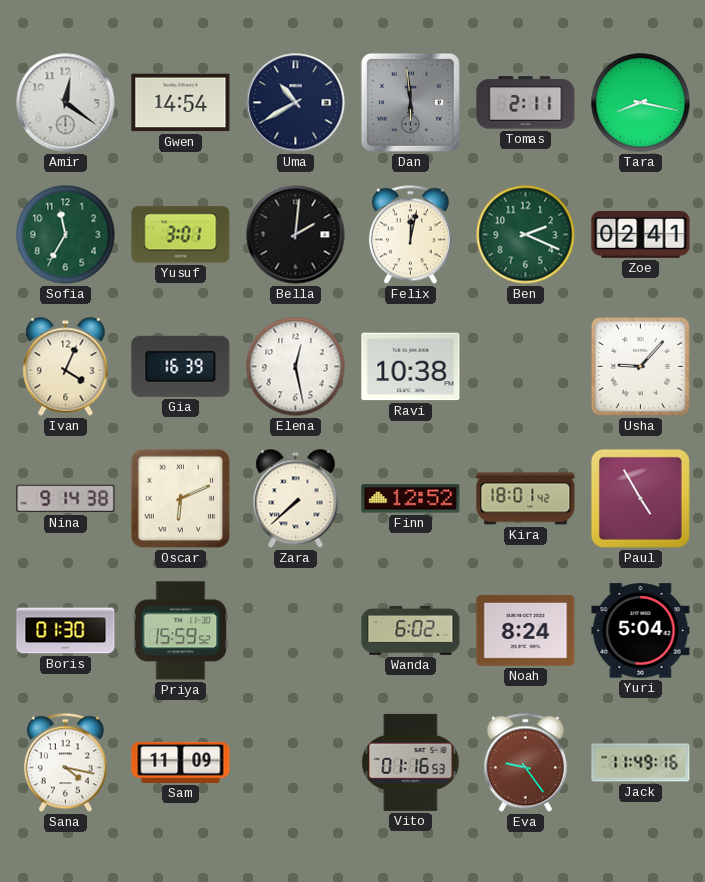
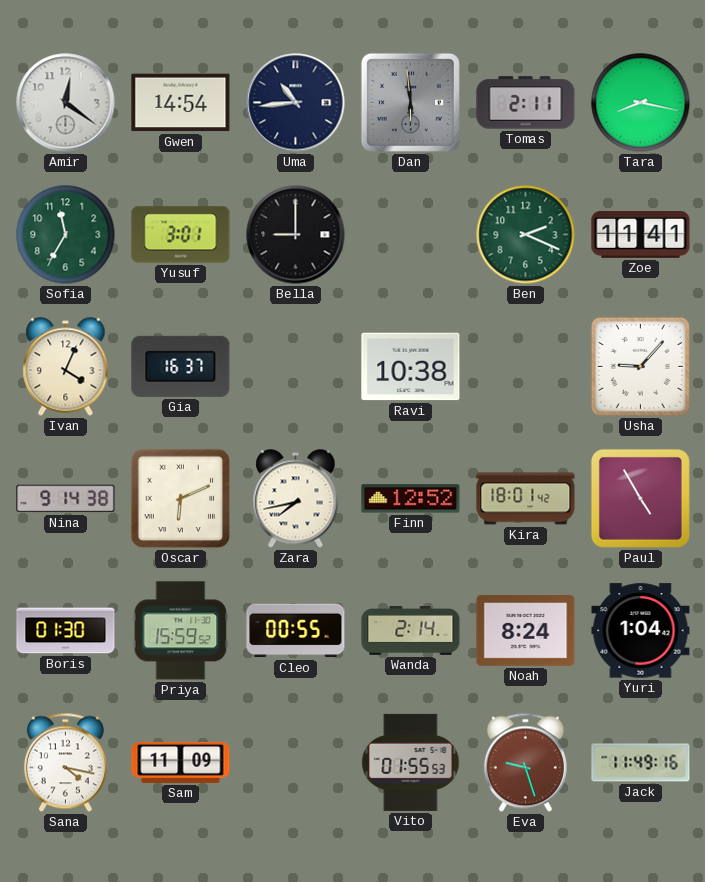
Uma: 10:40 -> 10:44
Bella: 2:01 -> 9:00
Felix: 12:02 -> none
Zoe: 02:41 -> 11:41
Gia: 16:39 -> 16:37
Elena: 12:28 -> none
Zara: 7:38 -> 7:43
Cleo: none -> 00:55
Wanda: 6:02 -> 2:14
Yuri: 5:04 -> 1:04
Vito: 01:16 -> 01:55
Eva: 9:24 -> 9:27
